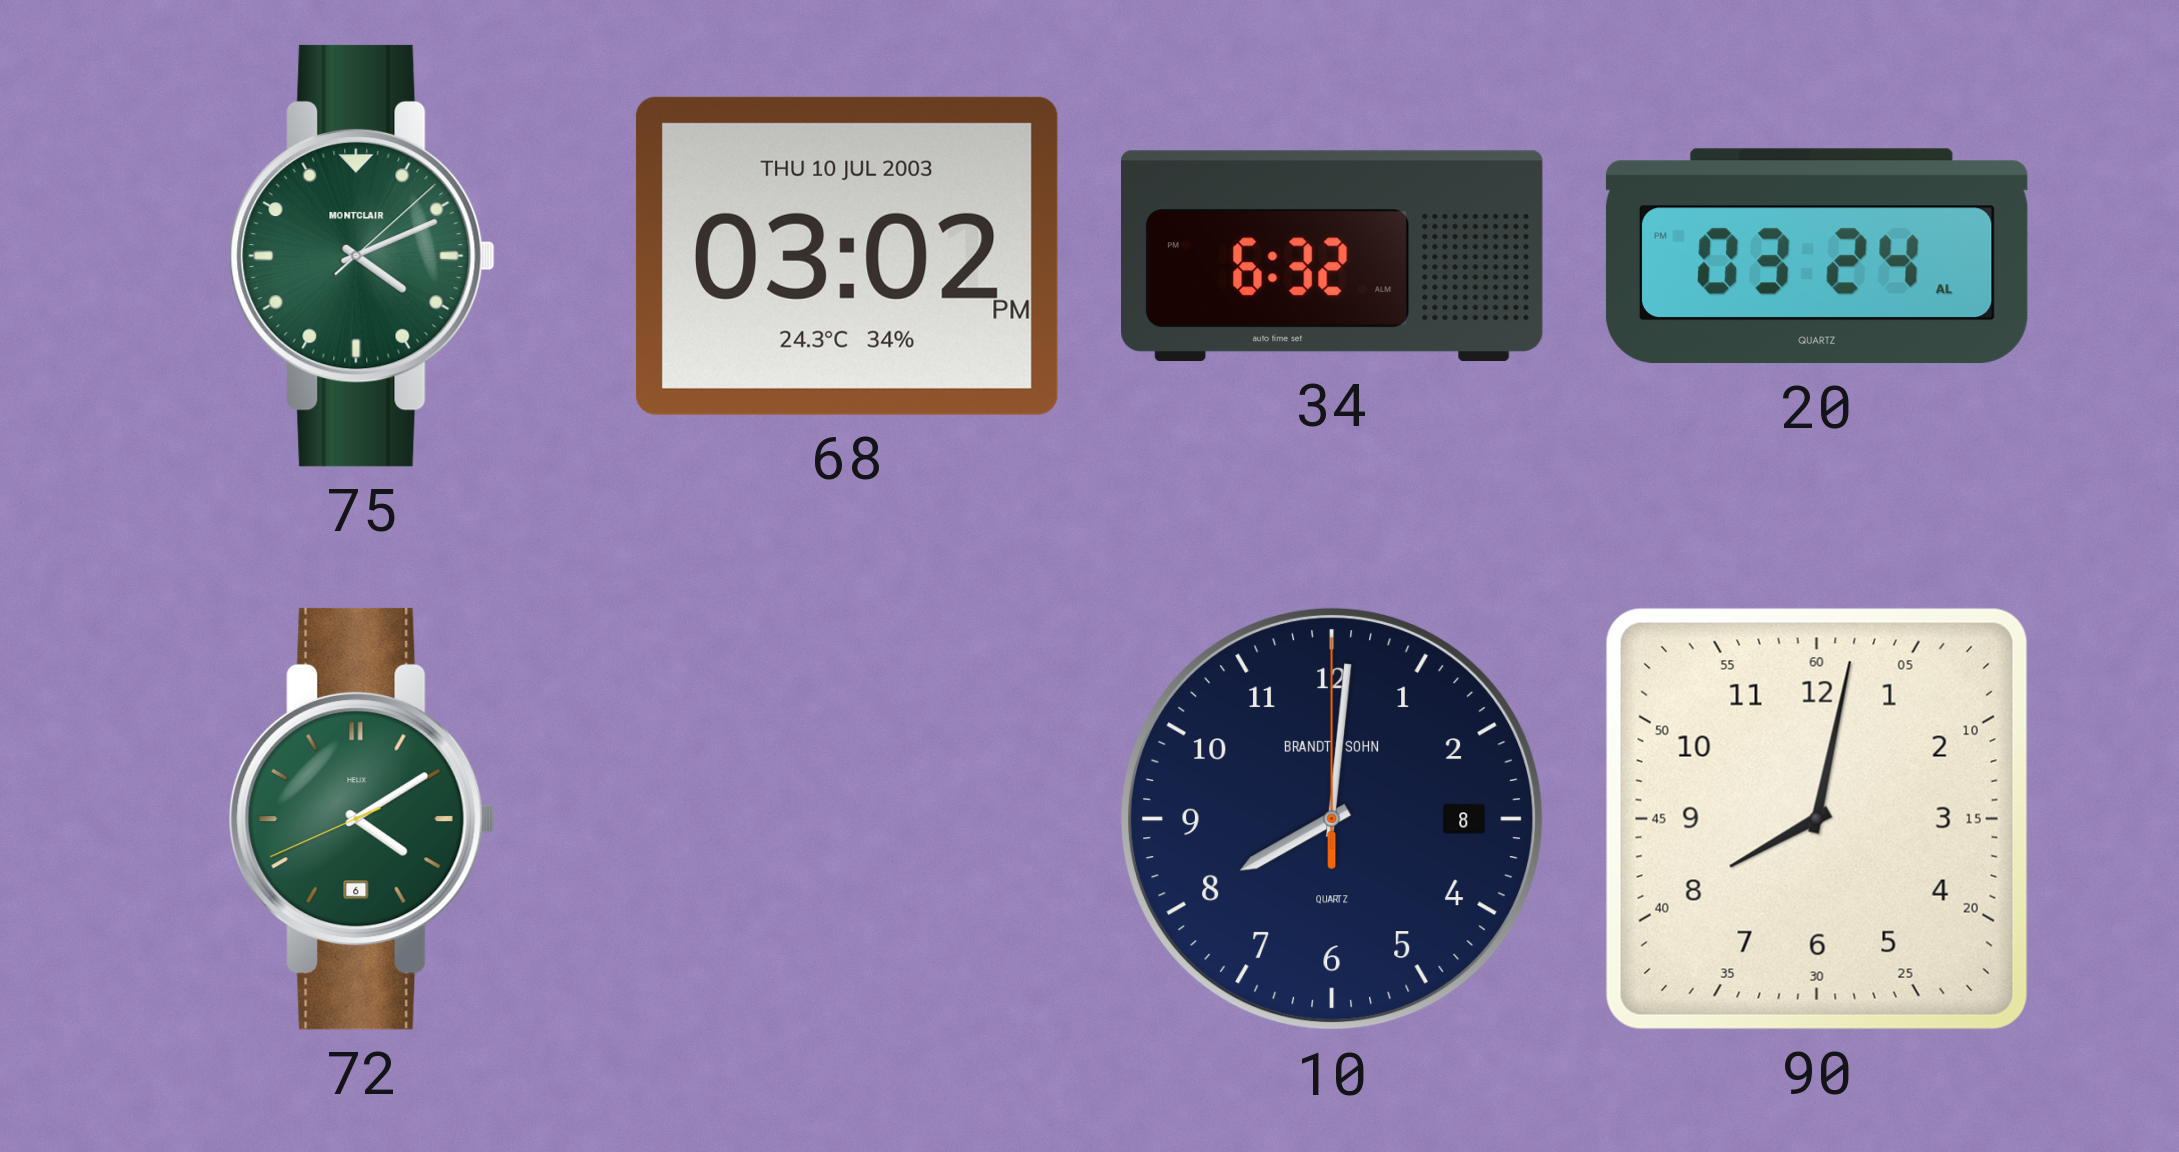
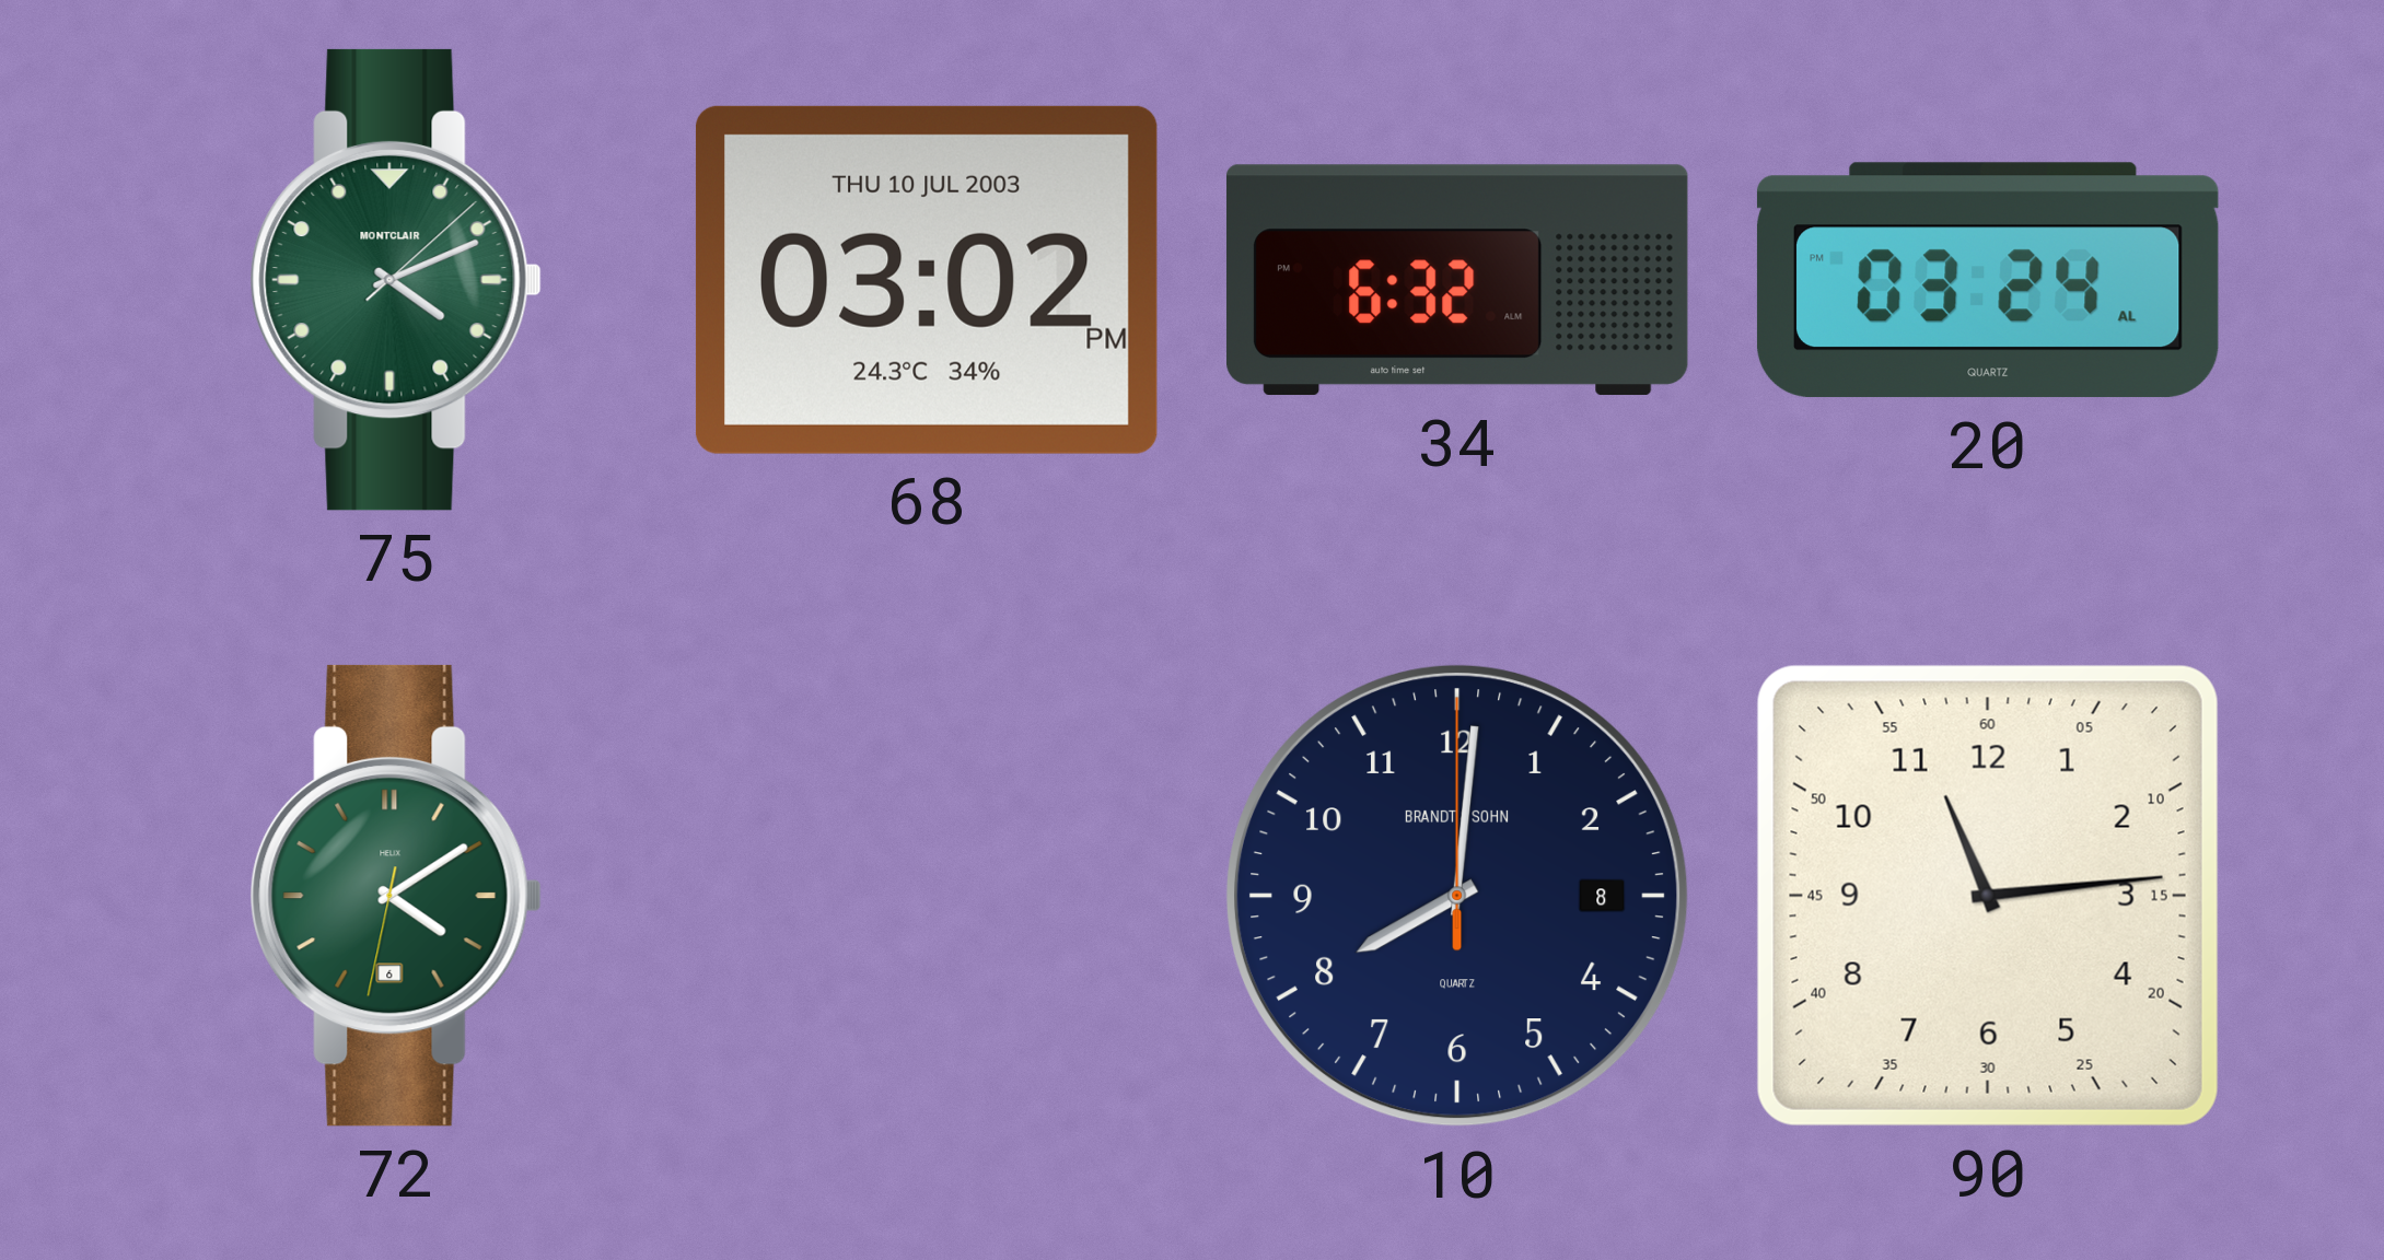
72: 4:09:41 -> 4:09:32
90: 8:02 -> 11:14
